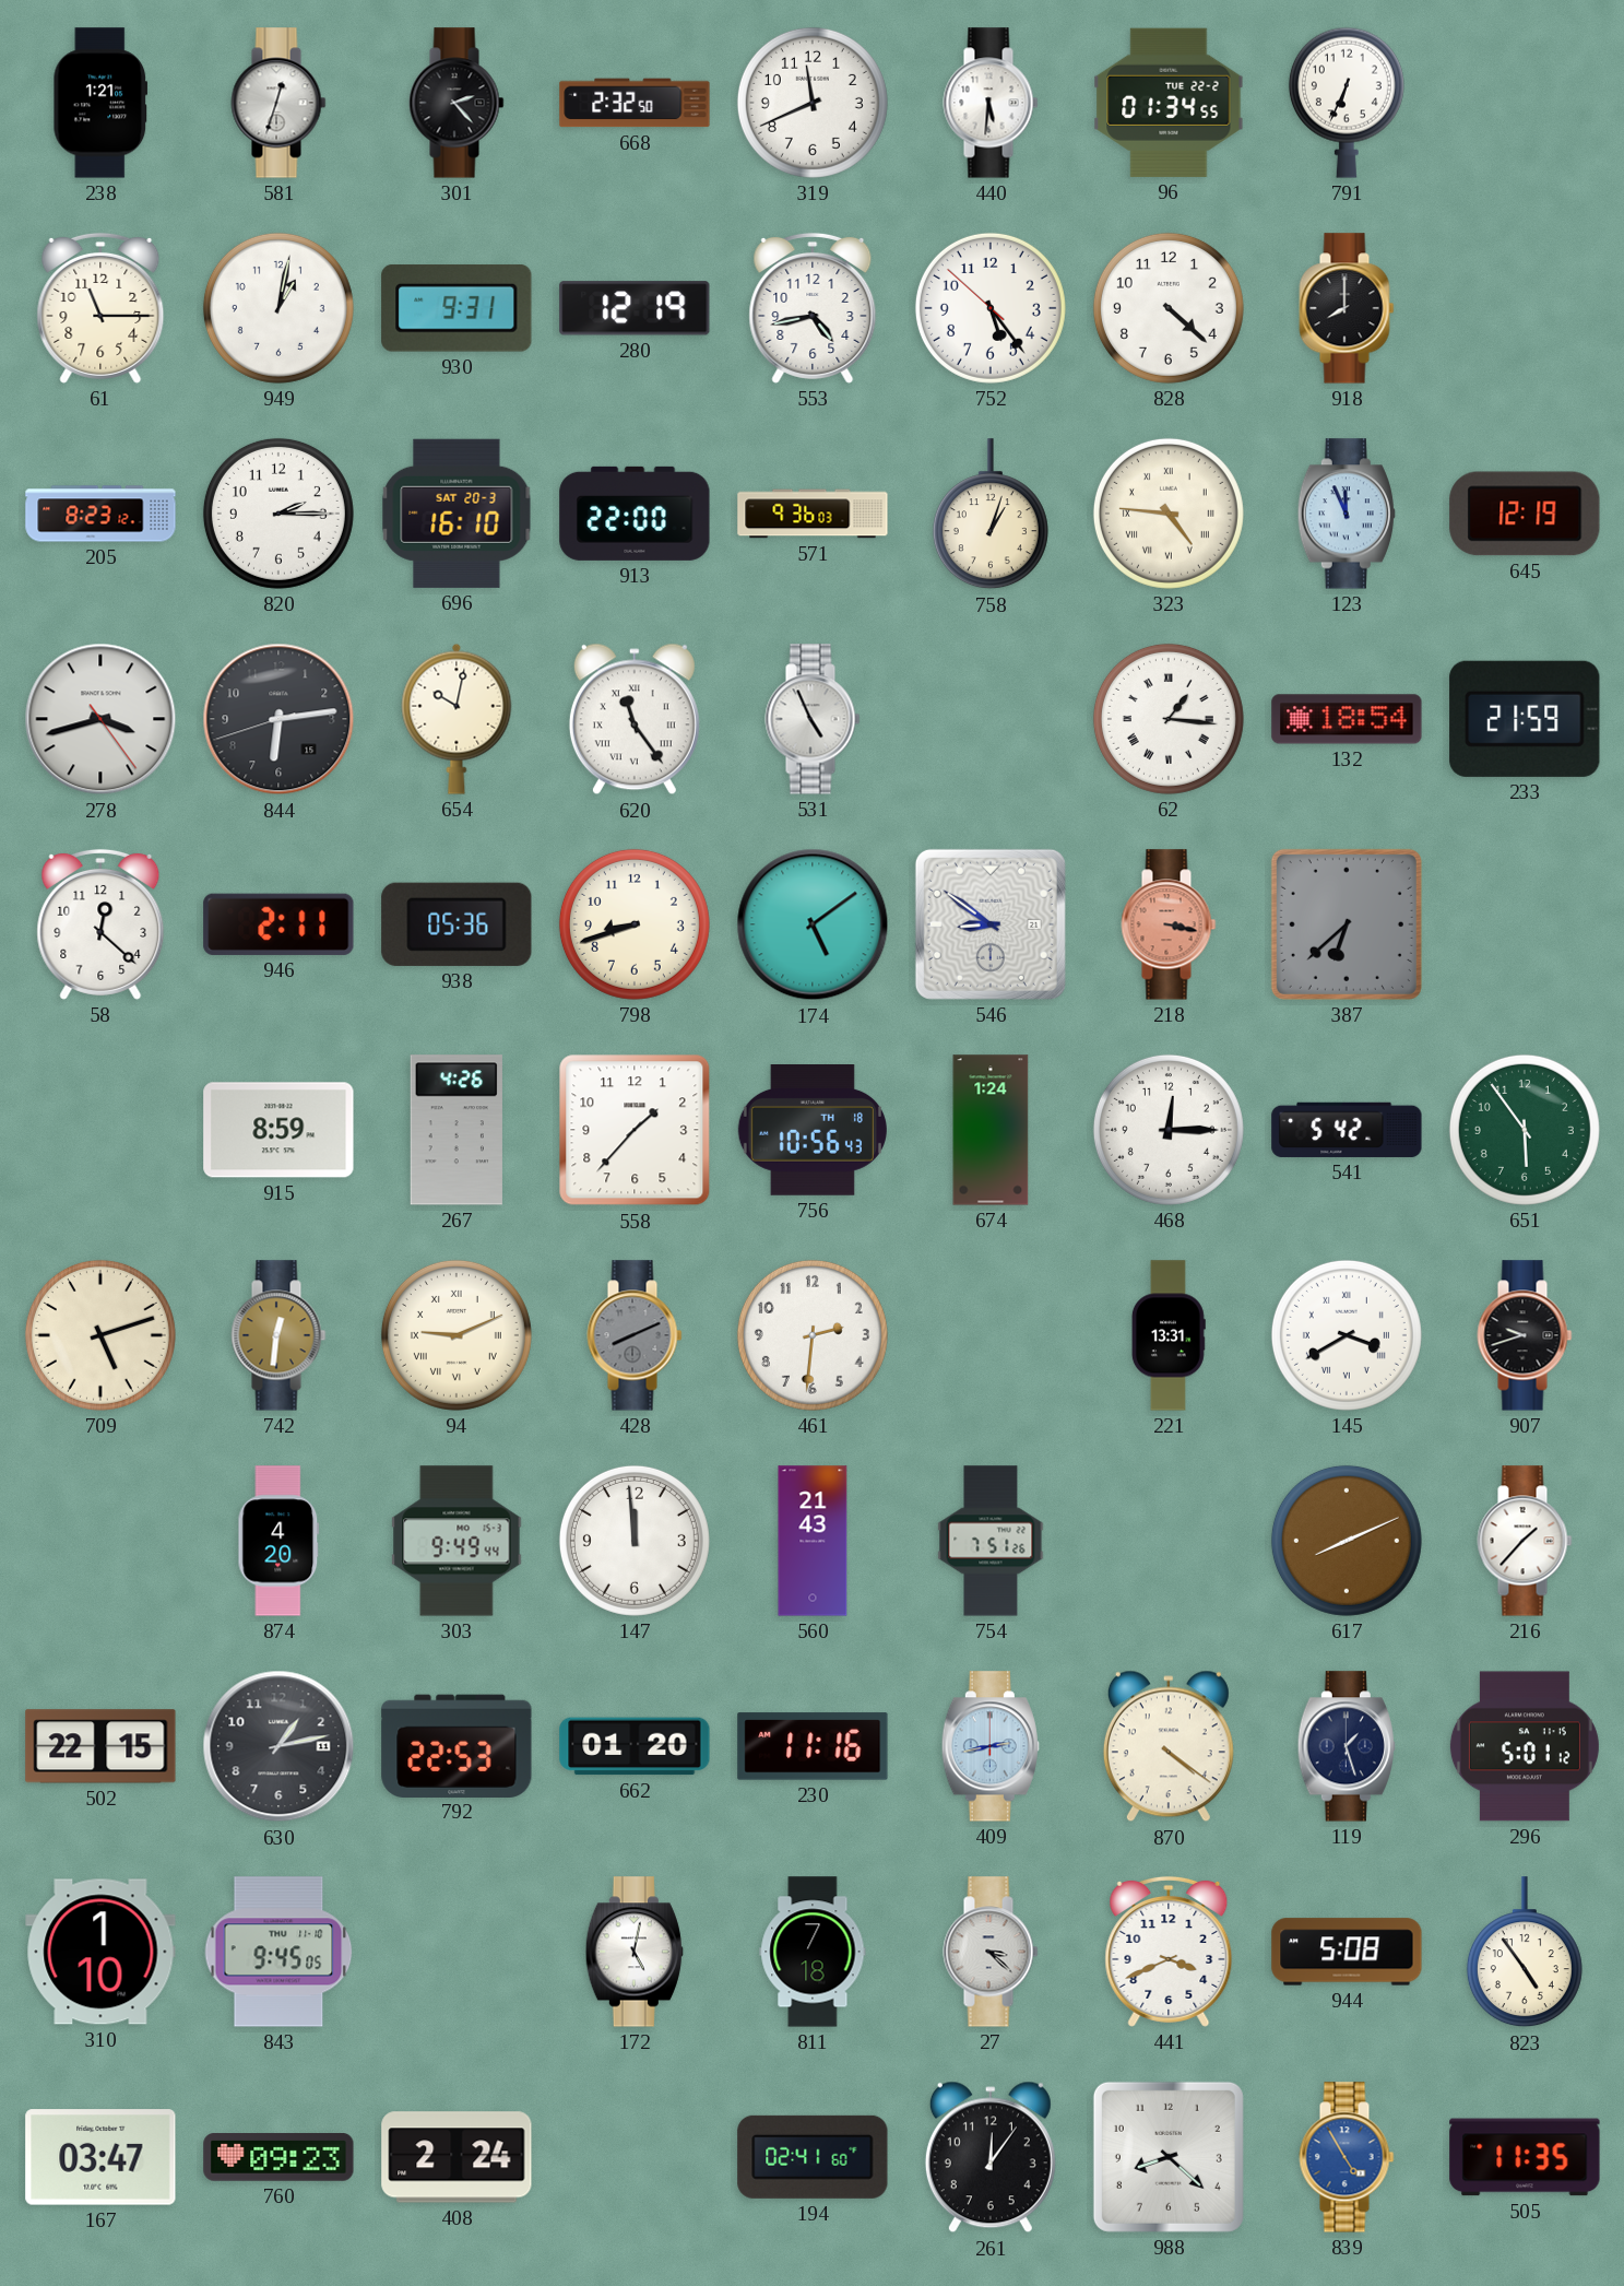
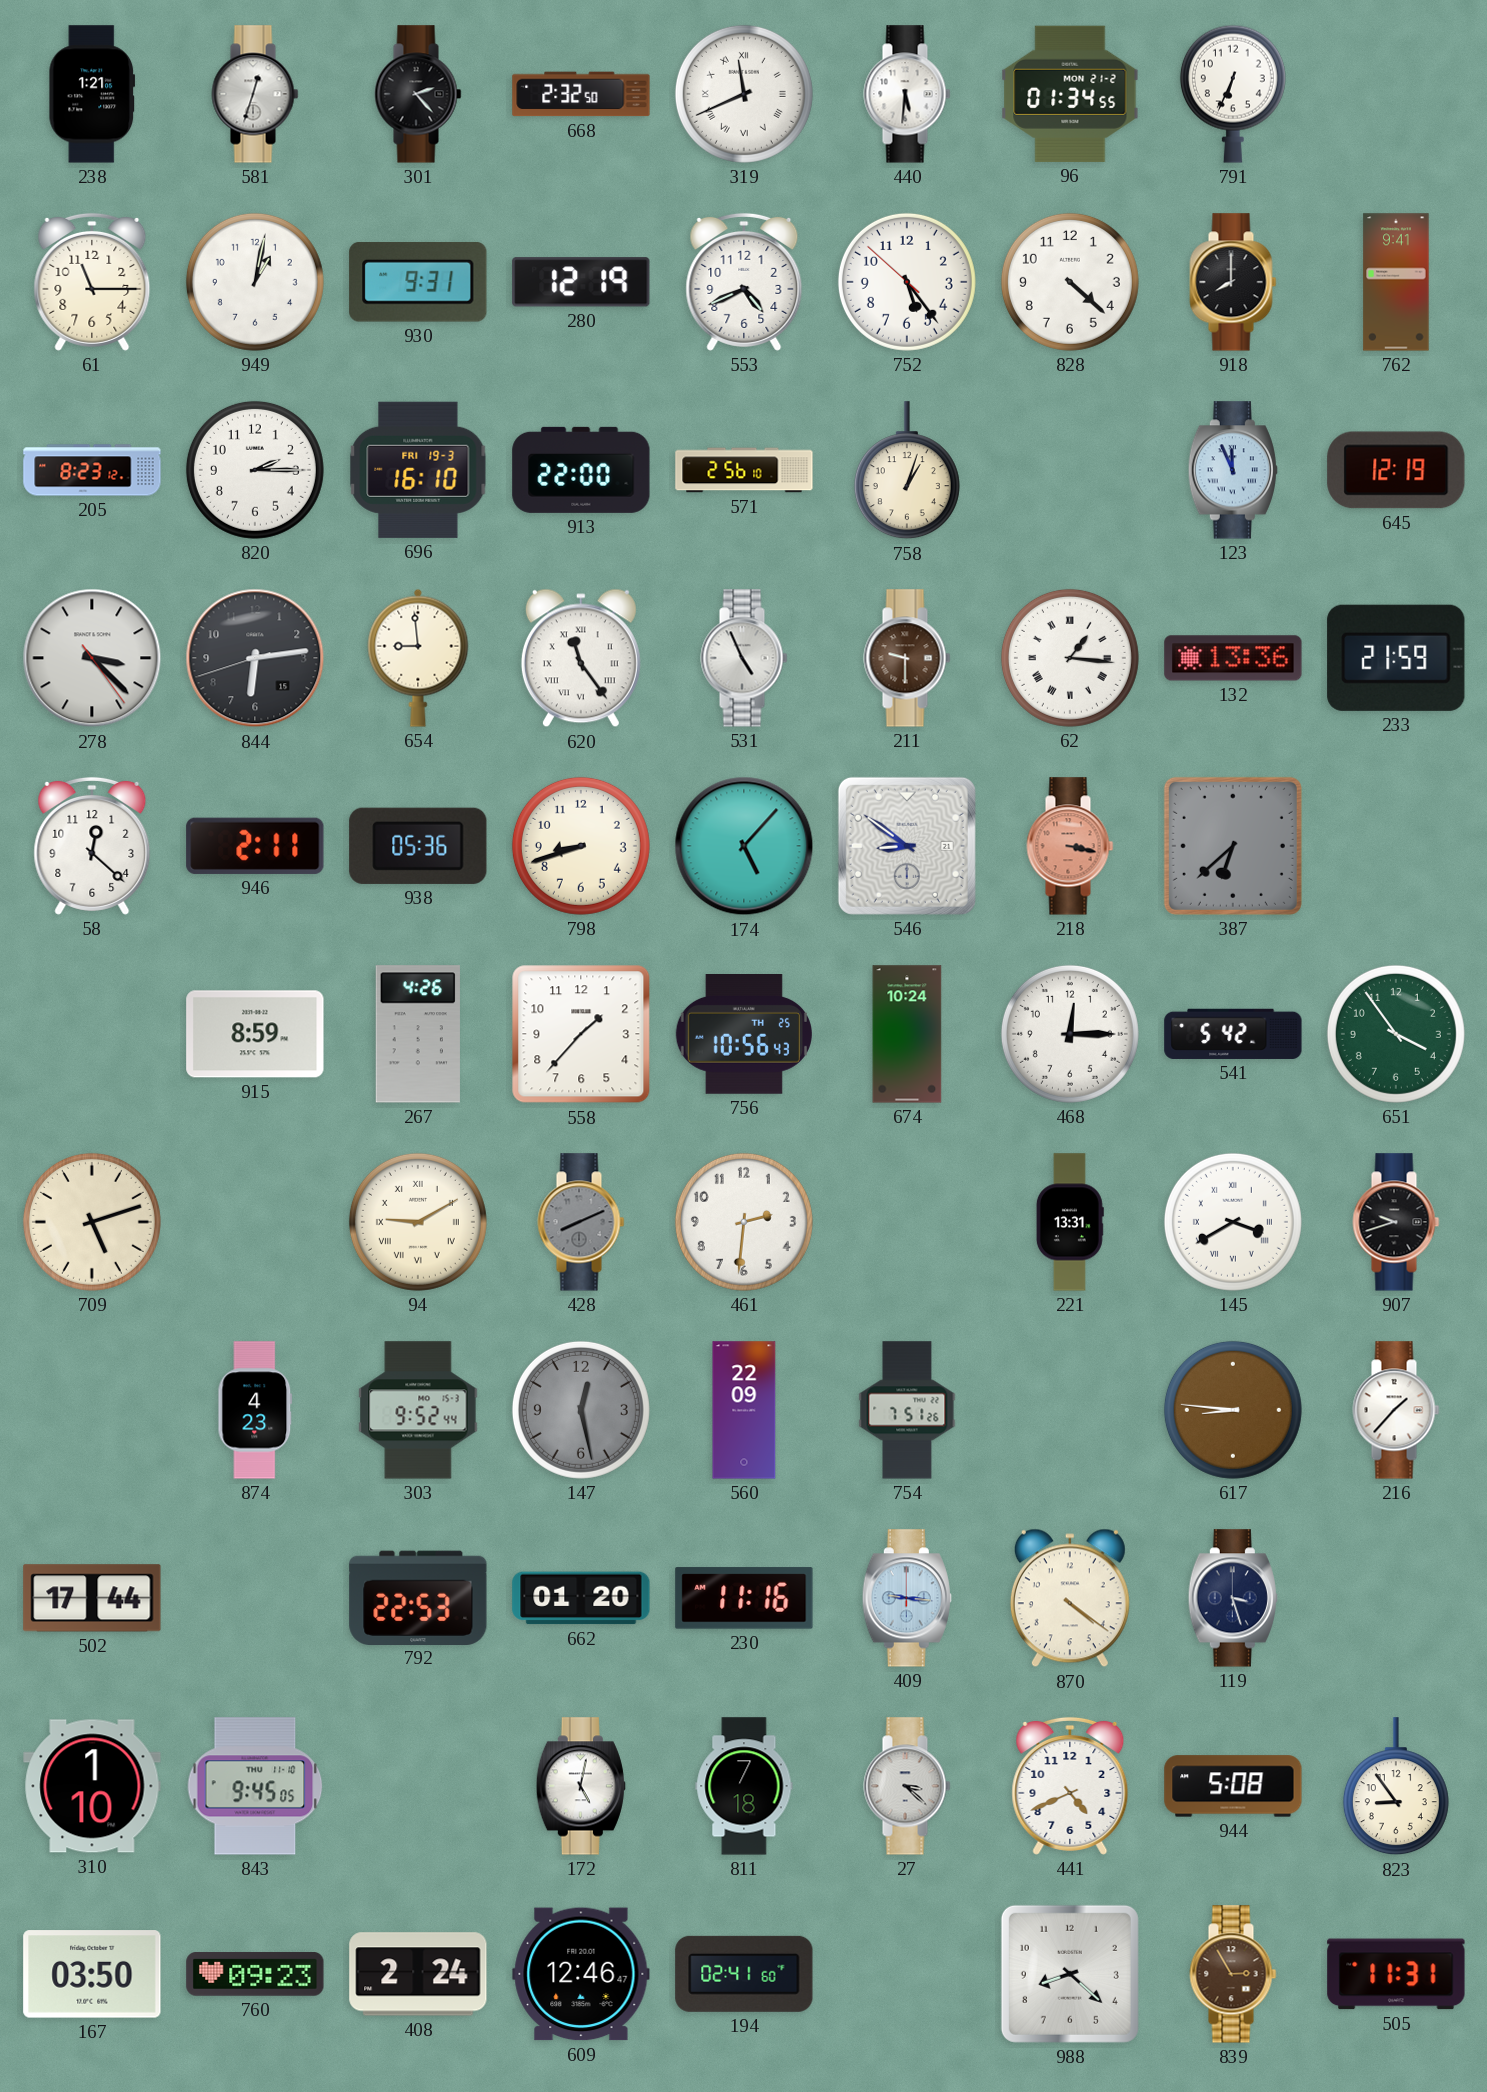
319 numerals: Arabic -> Roman
96 date: TUE 22-2 -> MON 21-2
553: 4:43 -> 4:41
762: none -> 9:41
696 date: SAT 20-3 -> FRI 19-3
571: 9:36 -> 2:56
323: 4:46 -> none
278: 3:42 -> 3:22
654: 10:02 -> 8:59
211: none -> 9:30
132: 18:54 -> 13:36
174: 5:09 -> 5:07
756 date: TH 18 -> TH 25
674: 1:24 -> 10:24
651: 5:54 -> 3:54
742: 12:31 -> none
94: 9:11 -> 9:10
874: 4:20 -> 4:23
303: 9:49 -> 9:52
147: 11:59 -> 12:28
147 dial: white -> grey
560: 21:43 -> 22:09
617: 8:11 -> 8:46
502: 22:15 -> 17:44
630: 1:13 -> none
409: 2:43 -> 9:16
119: 1:27 -> 3:27
296: 5:01 -> none
441: 3:41 -> 4:41
823: 4:54 -> 8:54
167: 03:47 -> 03:50
609: none -> 12:46
261: 12:06 -> none
839: 4:55 -> 2:55
839 dial: blue -> brown
505: 11:35 -> 11:31
